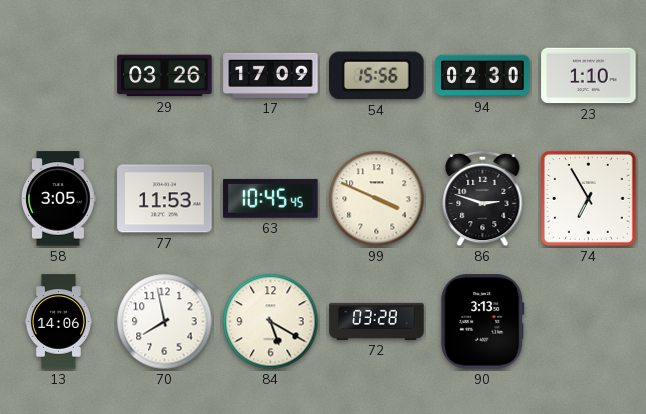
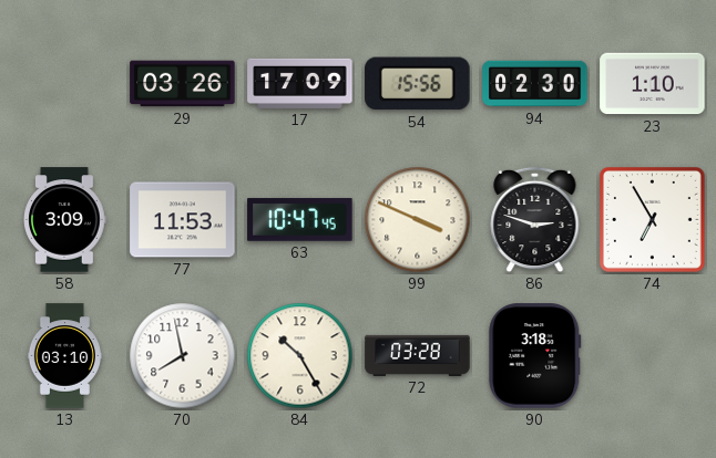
58: 3:05 -> 3:09
63: 10:45 -> 10:47
13: 14:06 -> 03:10
84: 5:20 -> 10:25
90: 3:13 -> 3:18
